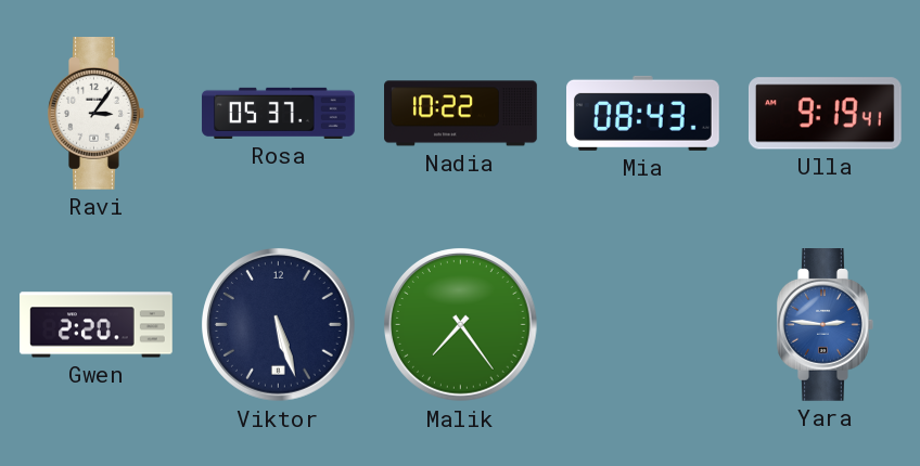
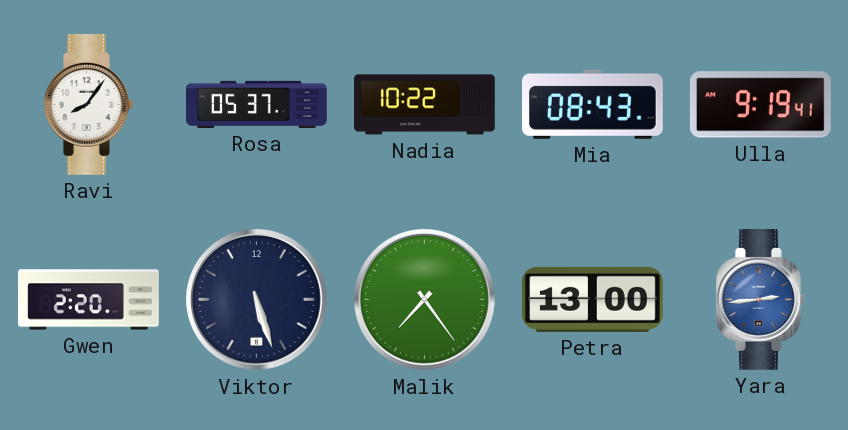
Ravi: 3:06 -> 8:06
Petra: none -> 13:00
Yara: 2:46 -> 2:44
